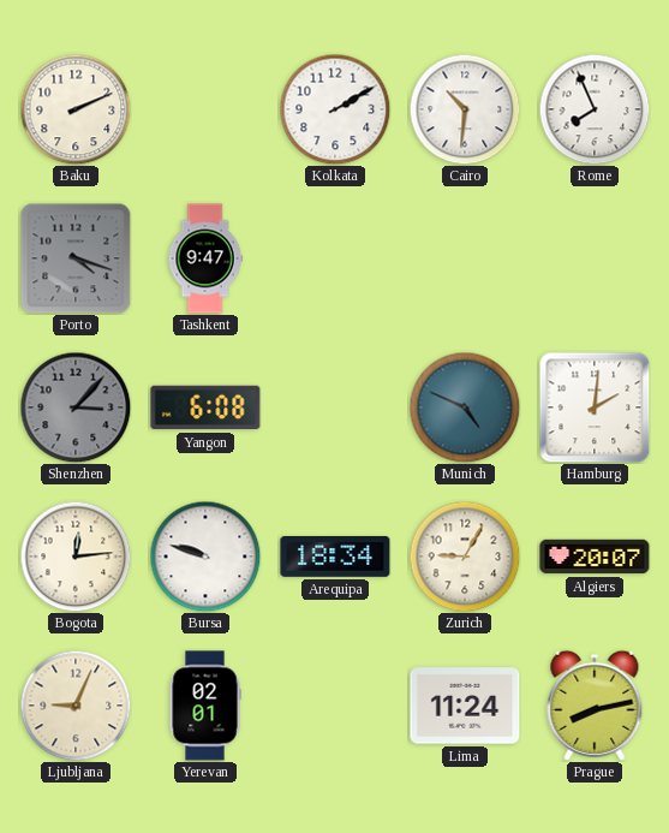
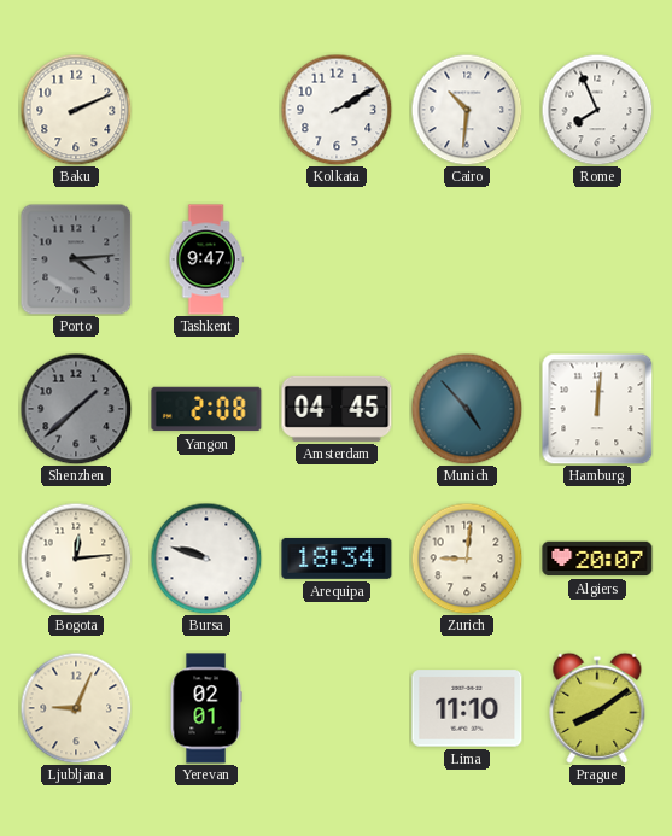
Porto: 4:18 -> 4:14
Shenzhen: 3:07 -> 1:38
Yangon: 6:08 -> 2:08
Amsterdam: none -> 04:45
Munich: 4:49 -> 4:53
Hamburg: 2:01 -> 12:01
Zurich: 9:05 -> 9:01
Lima: 11:24 -> 11:10
Prague: 8:13 -> 8:09
